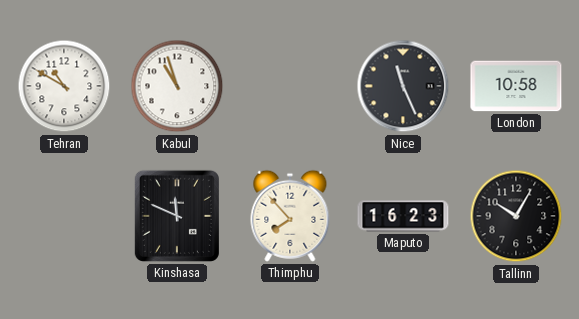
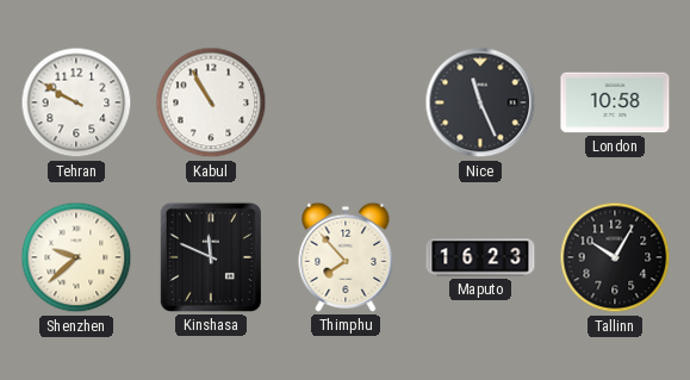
Tehran: 10:50 -> 9:50
Kabul: 10:57 -> 10:55
Shenzhen: none -> 9:38
